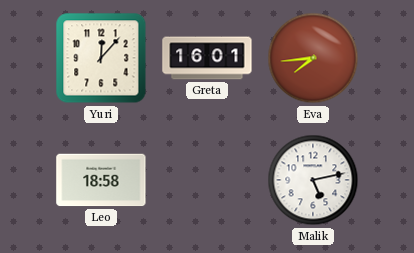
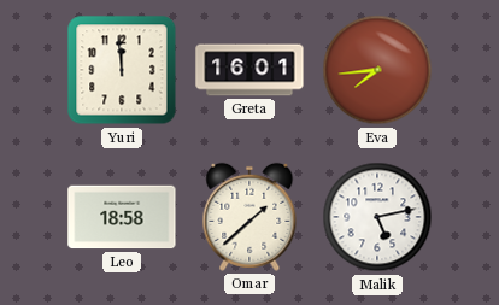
Yuri: 12:07 -> 11:59
Omar: none -> 1:38
